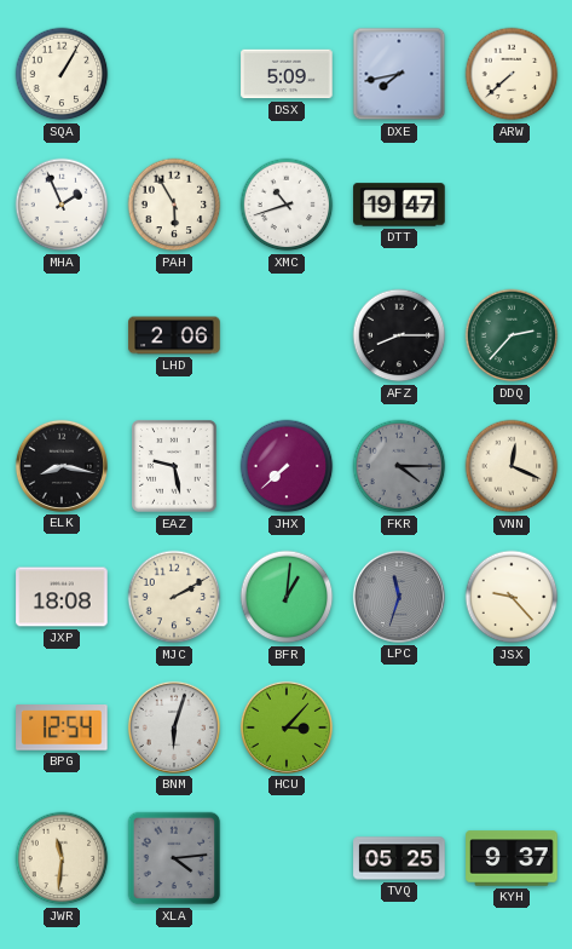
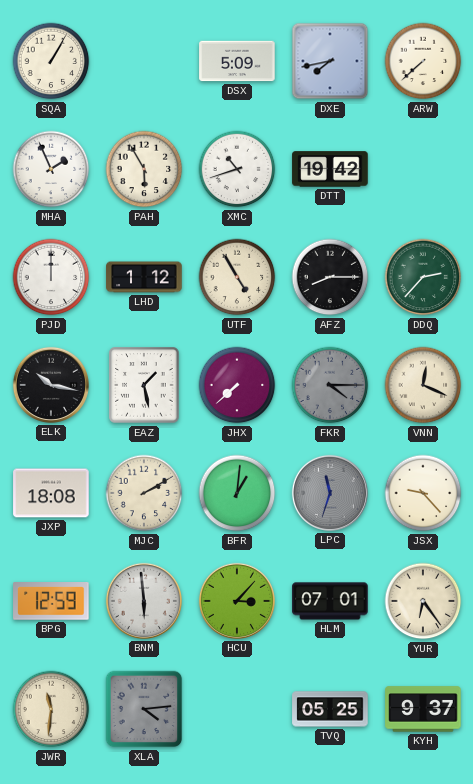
DTT: 19:47 -> 19:42
PJD: none -> 12:00
LHD: 2:06 -> 1:12
UTF: none -> 4:55
ELK: 8:17 -> 10:17
EAZ: 9:28 -> 1:28
BPG: 12:54 -> 12:59
BNM: 6:03 -> 5:59
HLM: none -> 07:01
YUR: none -> 6:24
